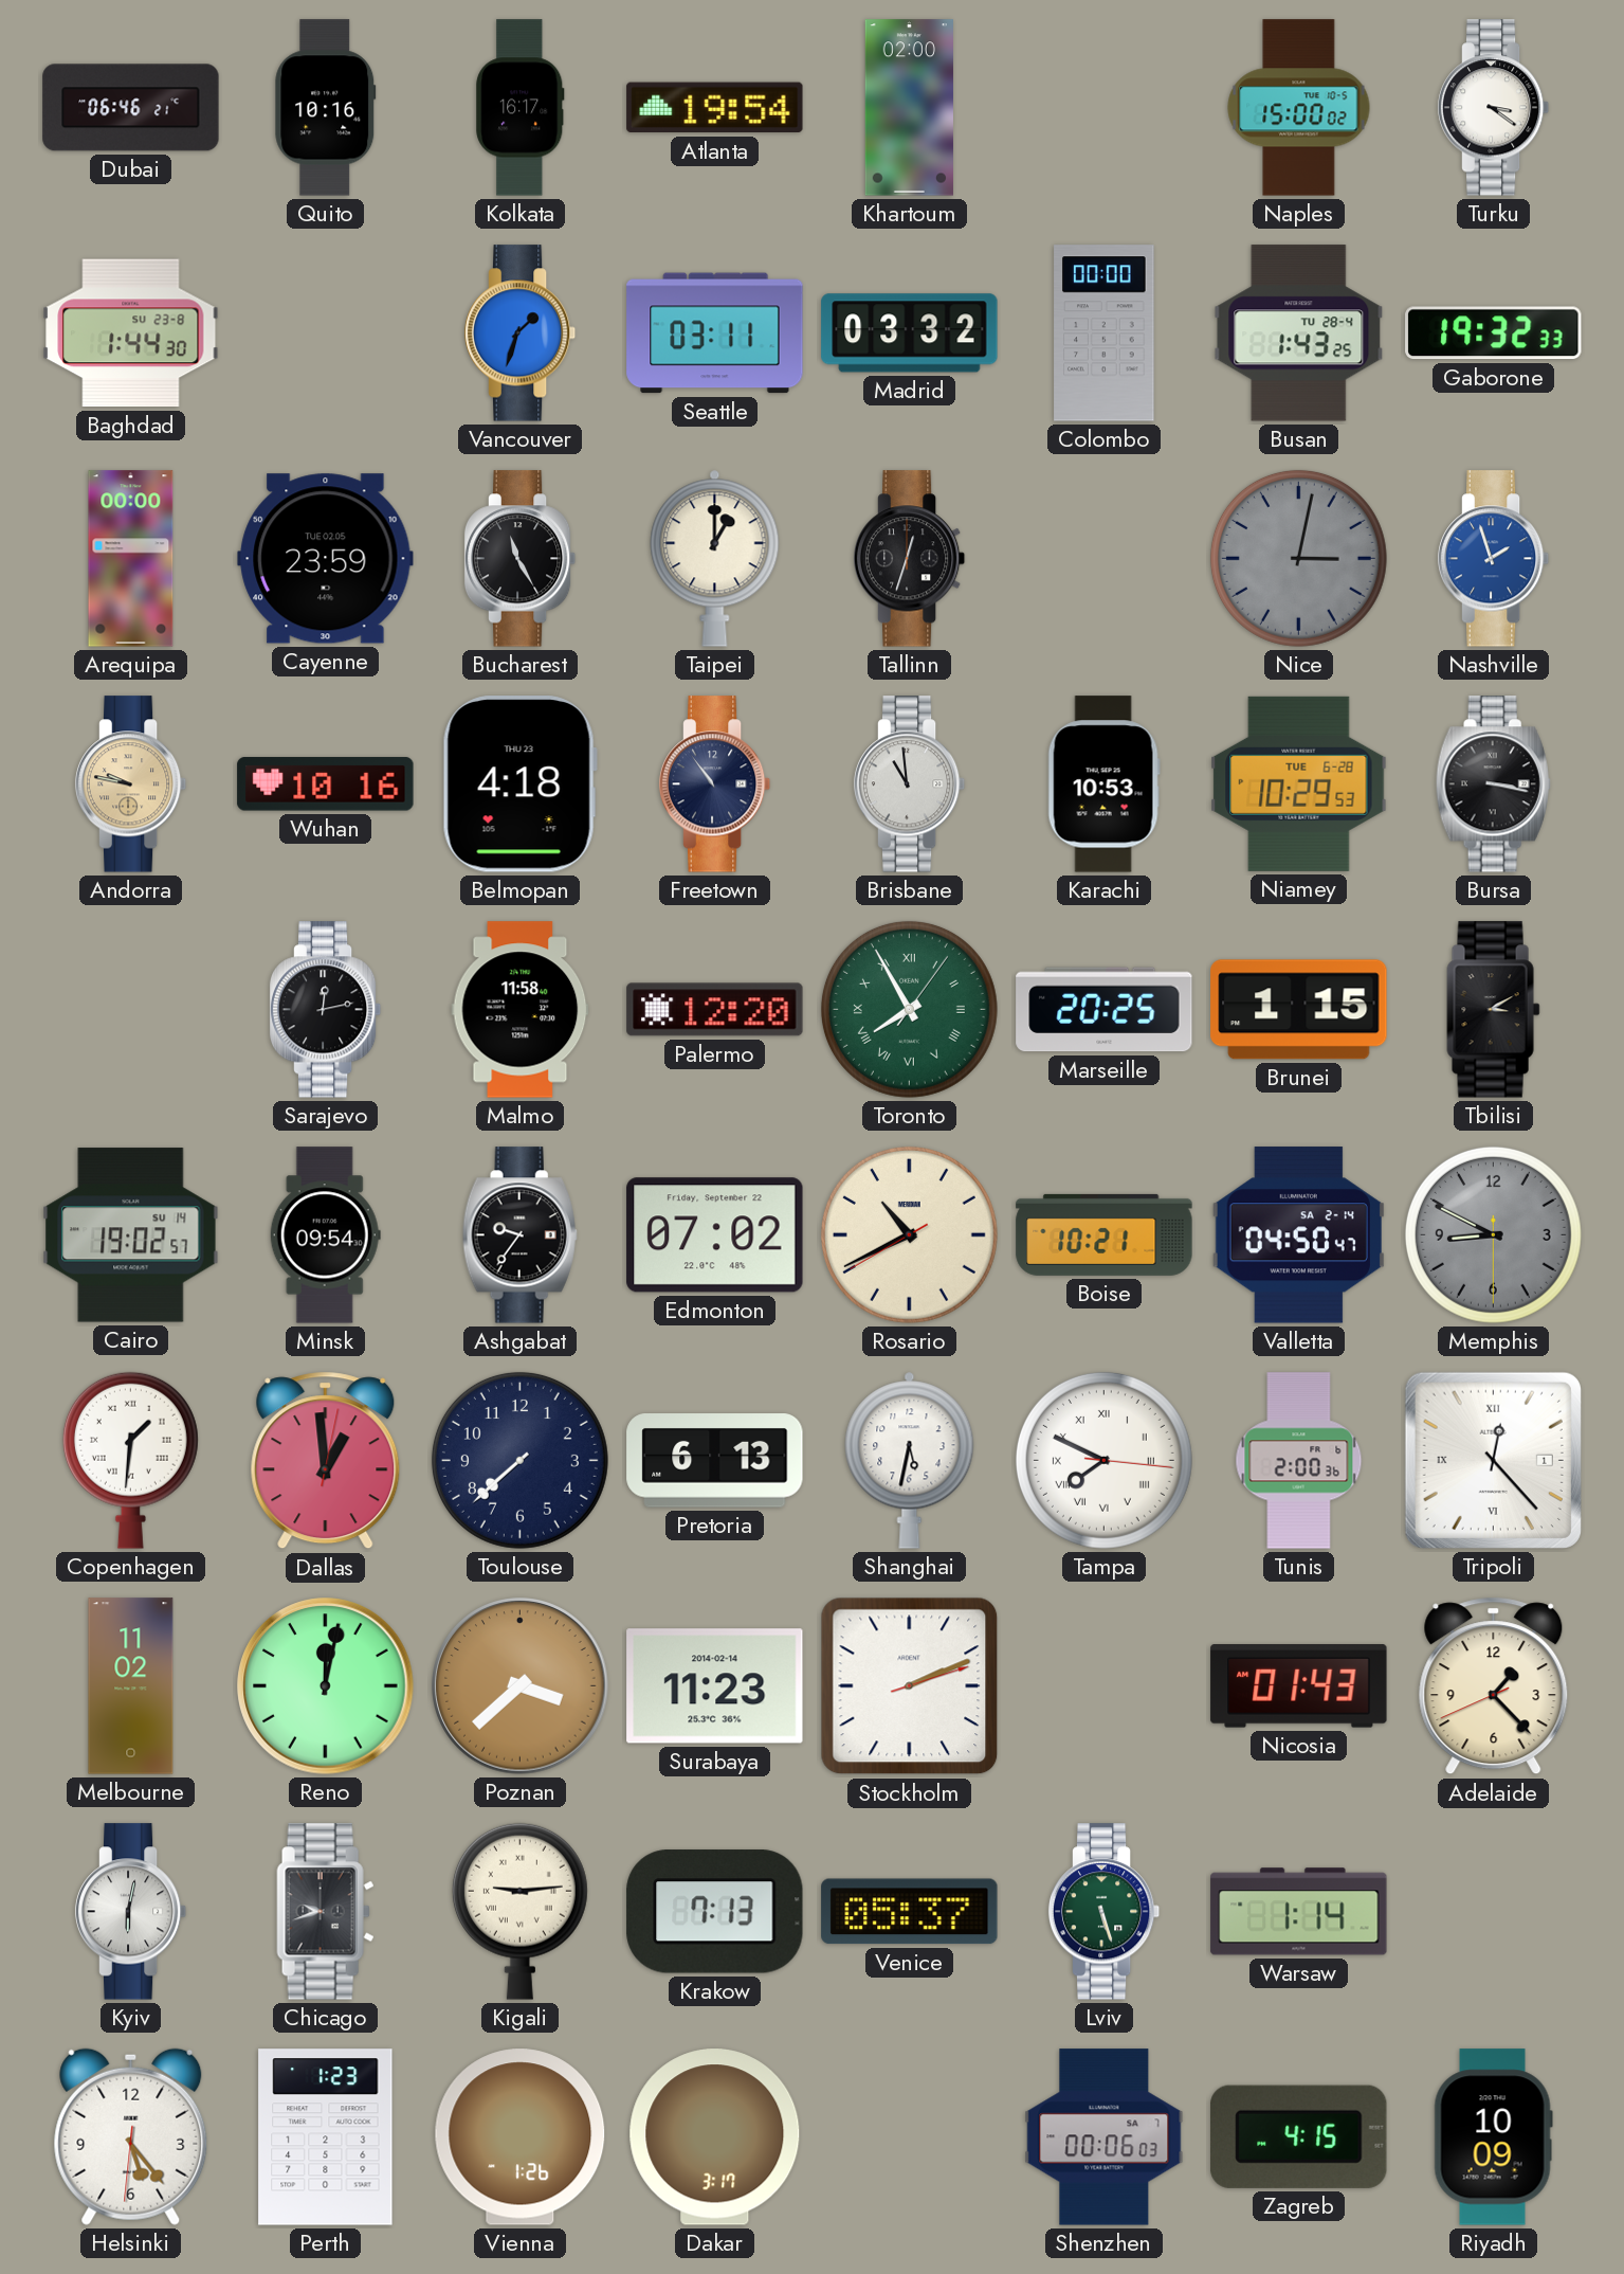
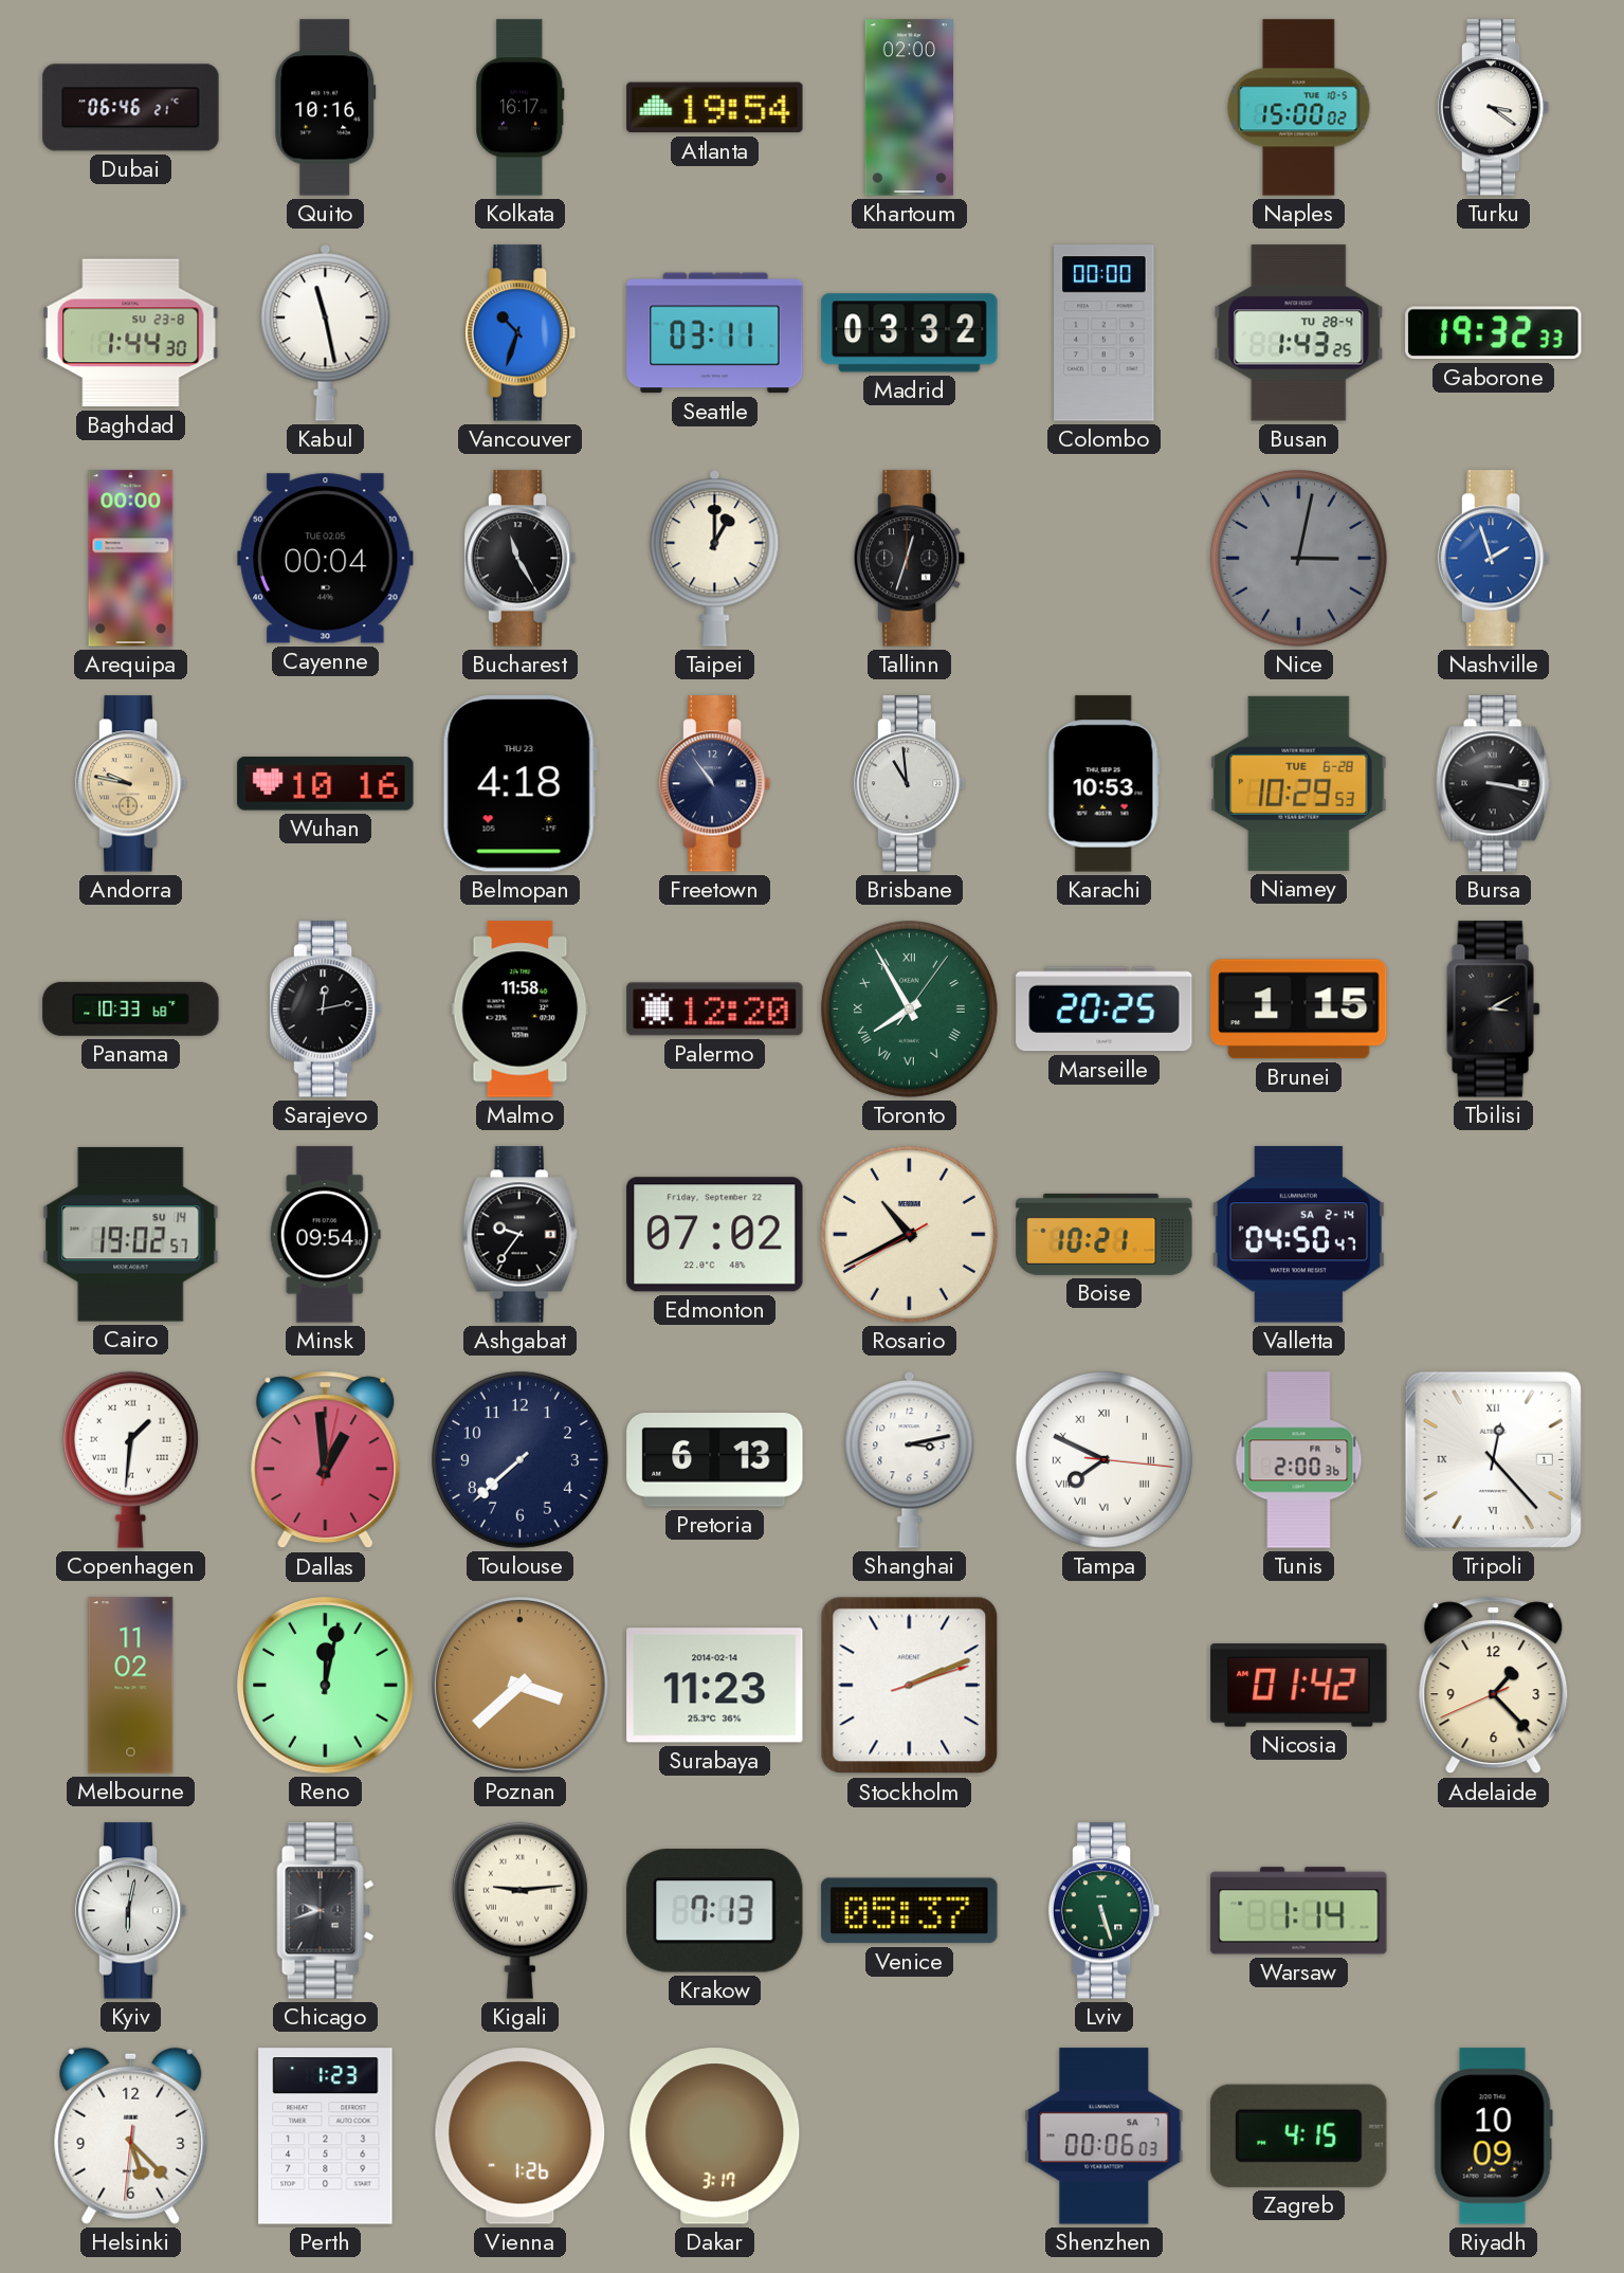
Kabul: none -> 11:28
Vancouver: 1:33 -> 10:33
Cayenne: 23:59 -> 00:04
Panama: none -> 10:33
Memphis: 8:49 -> none
Shanghai: 5:32 -> 3:13
Nicosia: 01:43 -> 01:42
Helsinki: 5:23 -> 5:22
